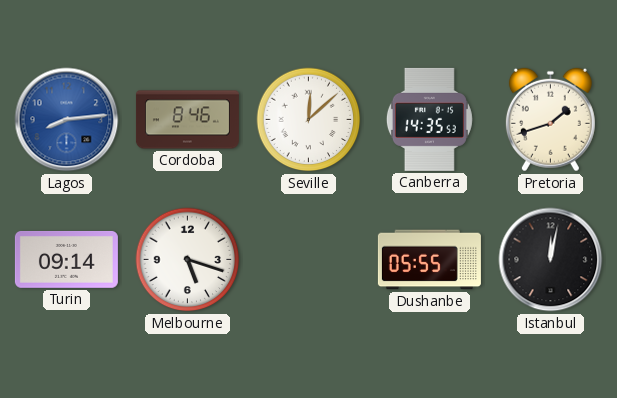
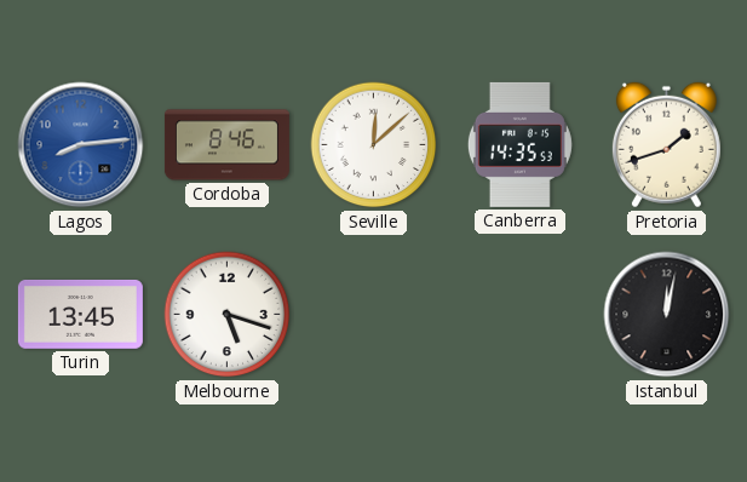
Turin: 09:14 -> 13:45
Dushanbe: 05:55 -> none
